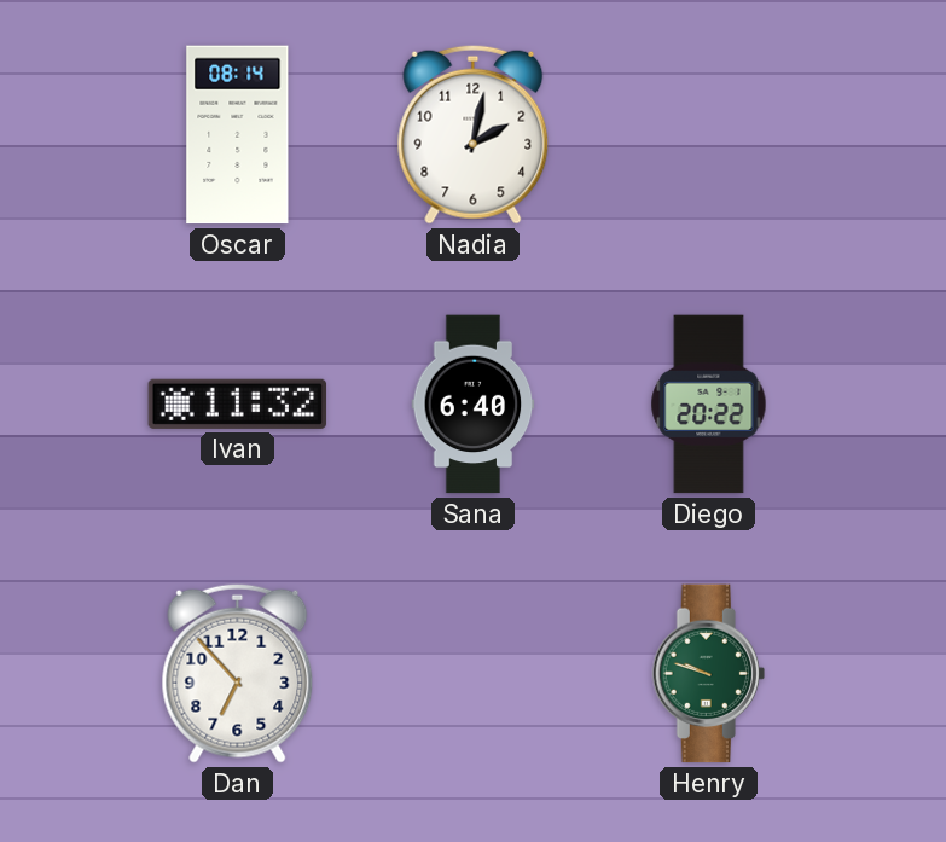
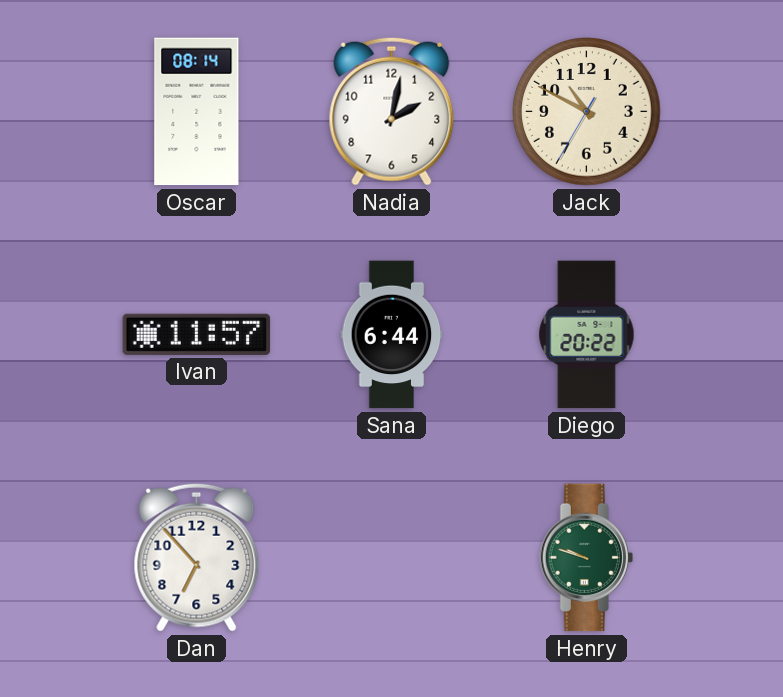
Jack: none -> 10:49
Ivan: 11:32 -> 11:57
Sana: 6:40 -> 6:44
